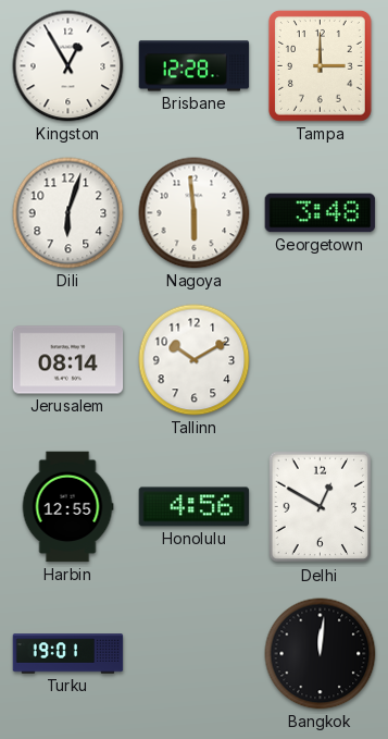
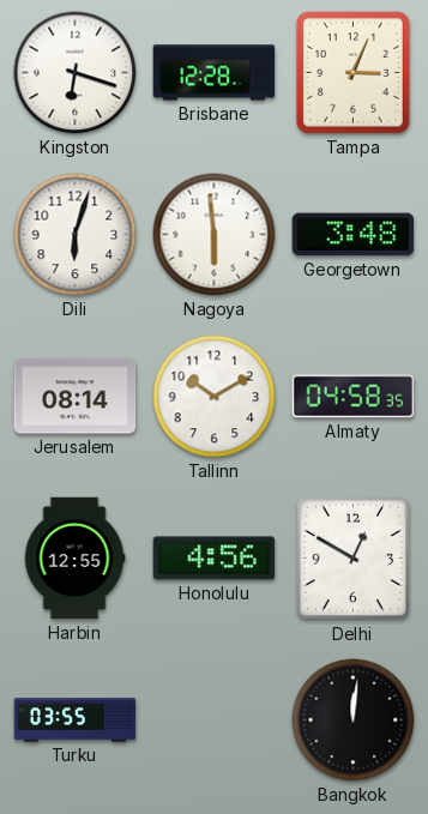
Kingston: 12:55 -> 6:18
Tampa: 3:00 -> 3:04
Almaty: none -> 04:58
Turku: 19:01 -> 03:55
